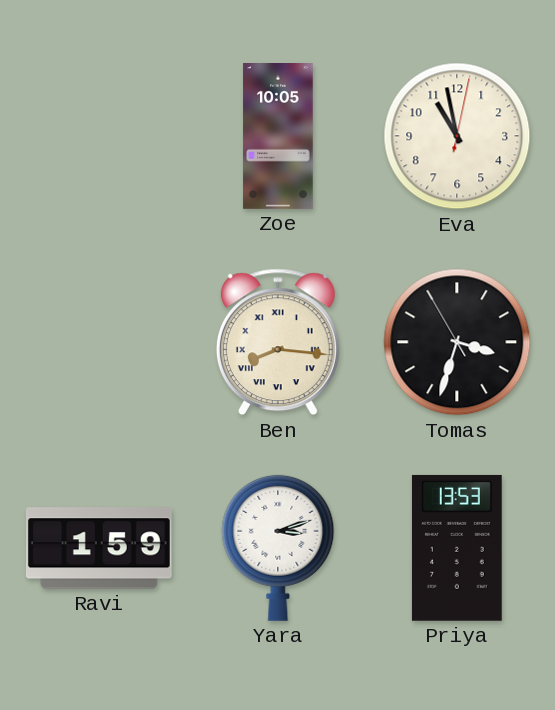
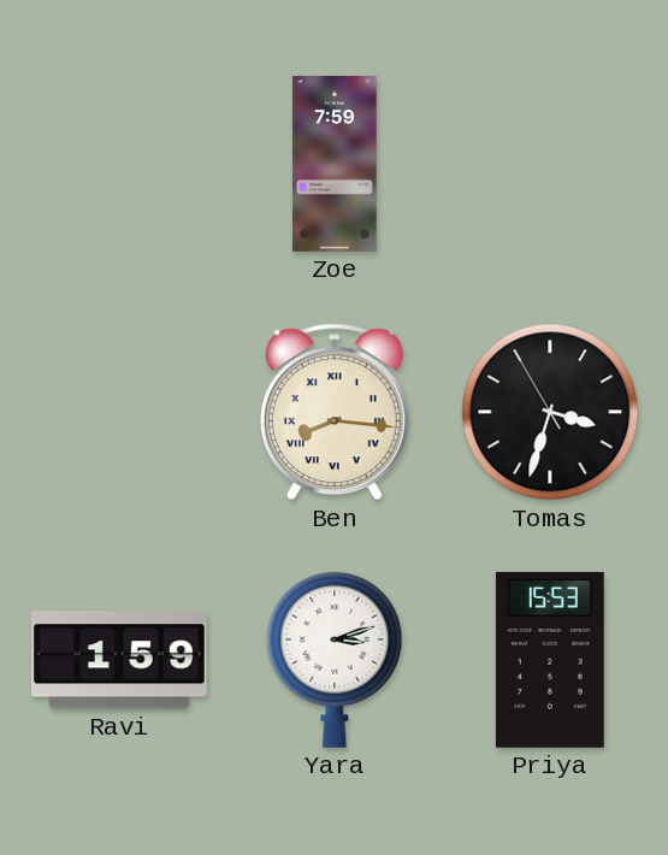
Zoe: 10:05 -> 7:59
Eva: 10:58 -> none
Priya: 13:53 -> 15:53
